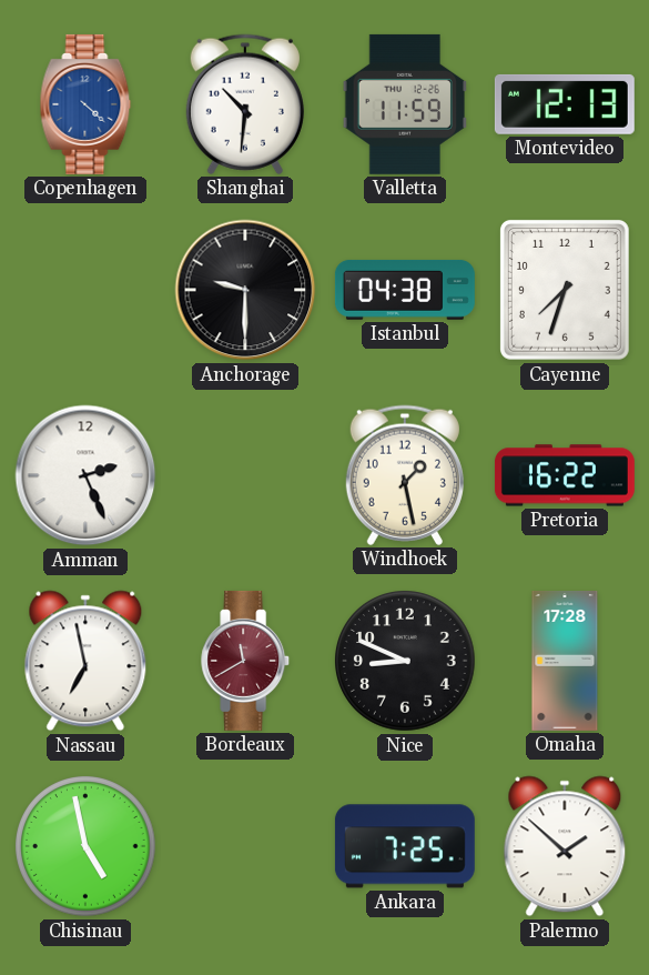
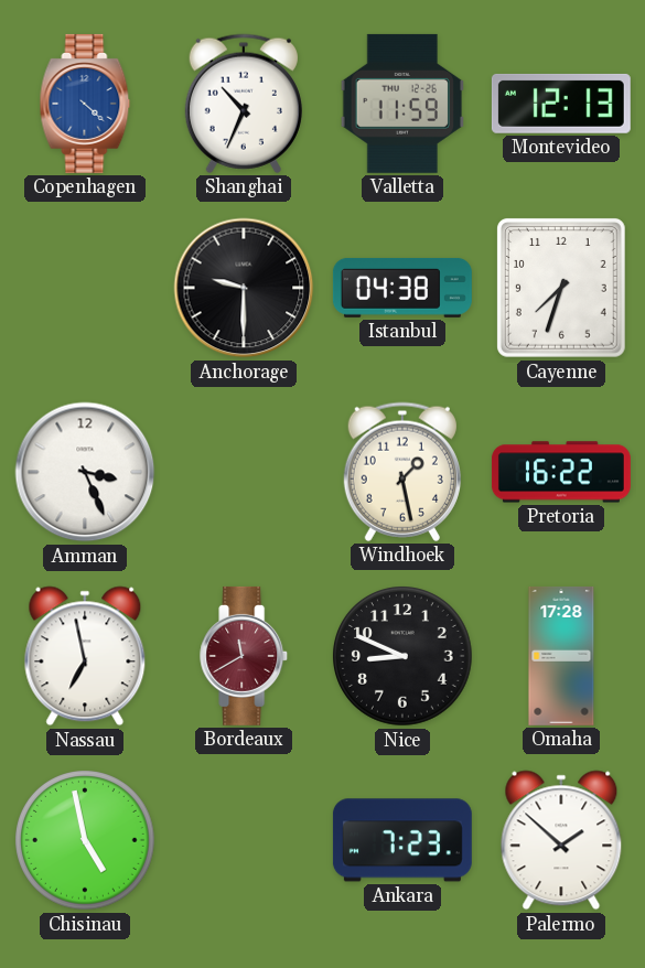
Shanghai: 10:31 -> 10:34
Amman: 2:26 -> 3:26
Ankara: 7:25 -> 7:23
